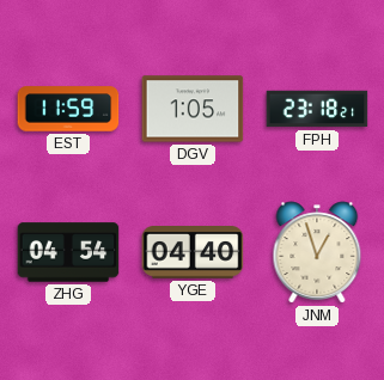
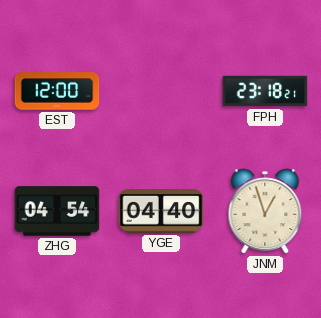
EST: 11:59 -> 12:00
DGV: 1:05 -> none
